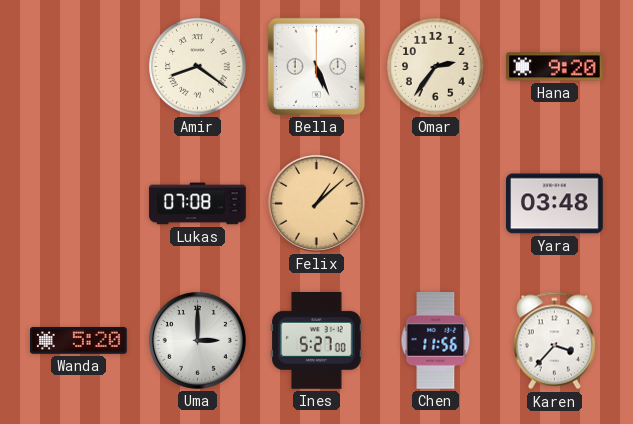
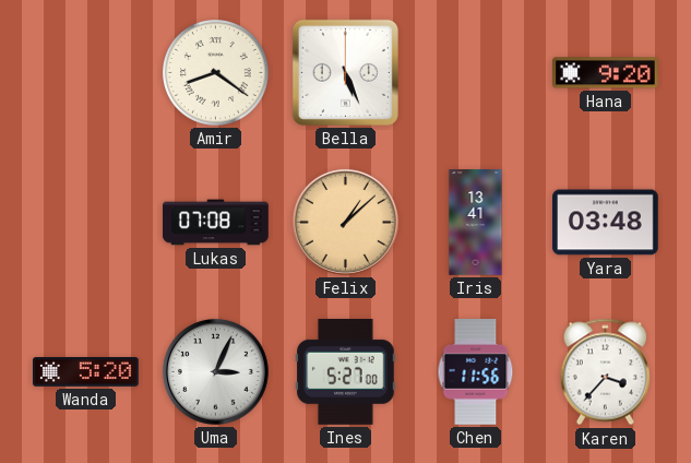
Omar: 2:36 -> none
Iris: none -> 13:41
Uma: 3:00 -> 3:04
